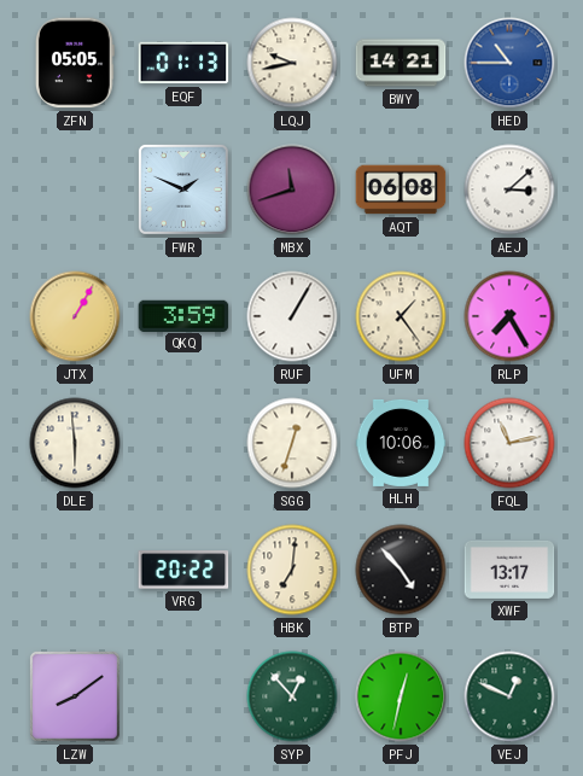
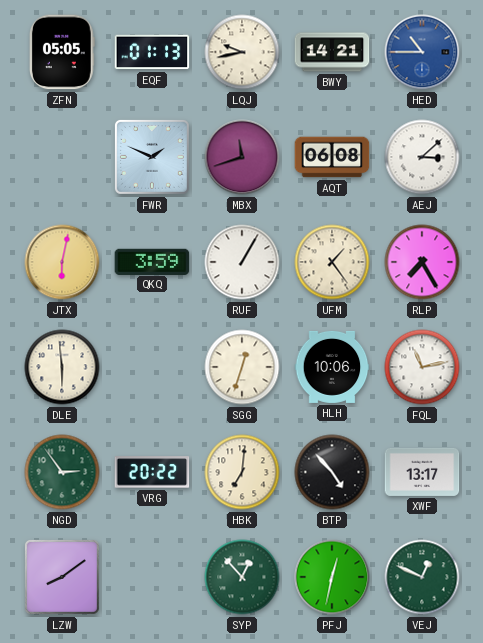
JTX: 1:05 -> 6:02
NGD: none -> 2:54
